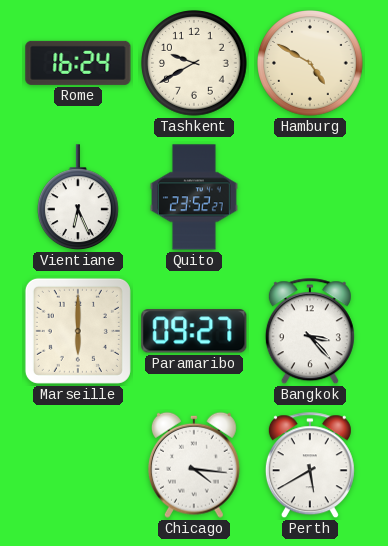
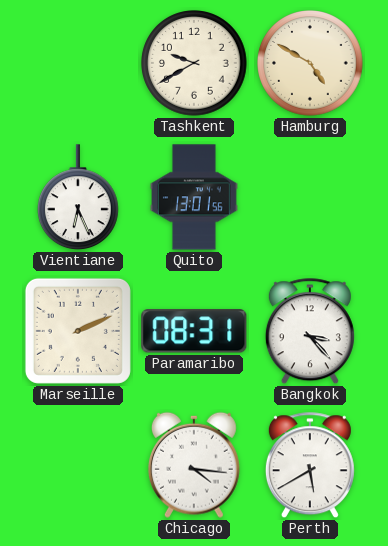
Rome: 16:24 -> none
Quito: 23:52 -> 13:01
Marseille: 6:00 -> 2:11
Paramaribo: 09:27 -> 08:31
